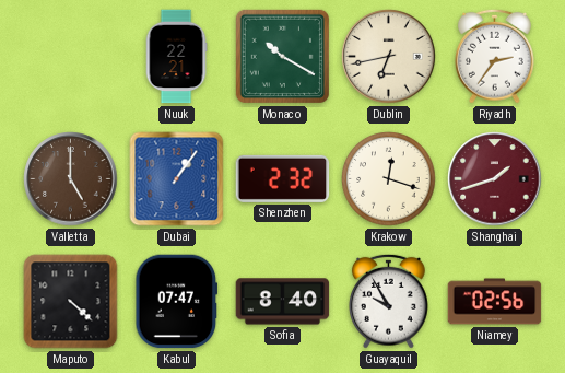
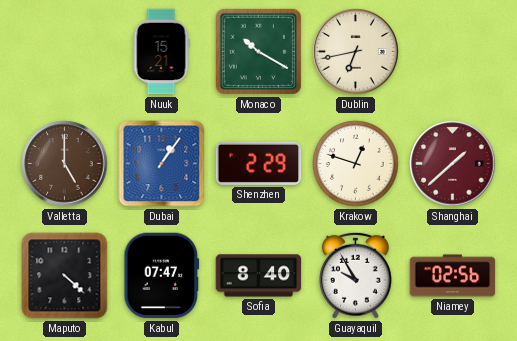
Nuuk: 22:21 -> 15:21
Riyadh: 2:36 -> none
Shenzhen: 2:32 -> 2:29
Krakow: 12:18 -> 12:48
Shanghai: 1:42 -> 1:38
